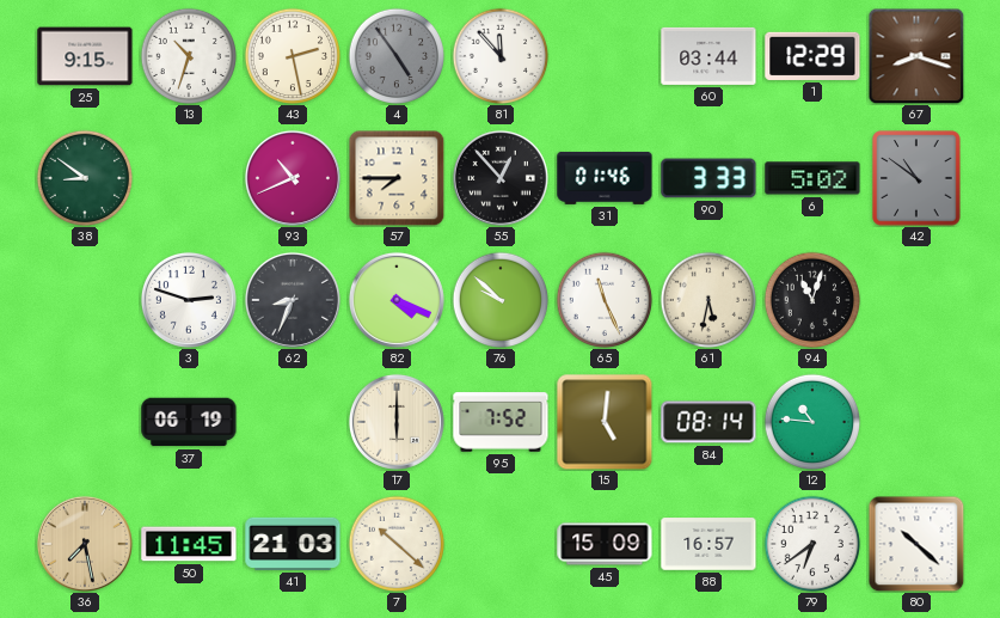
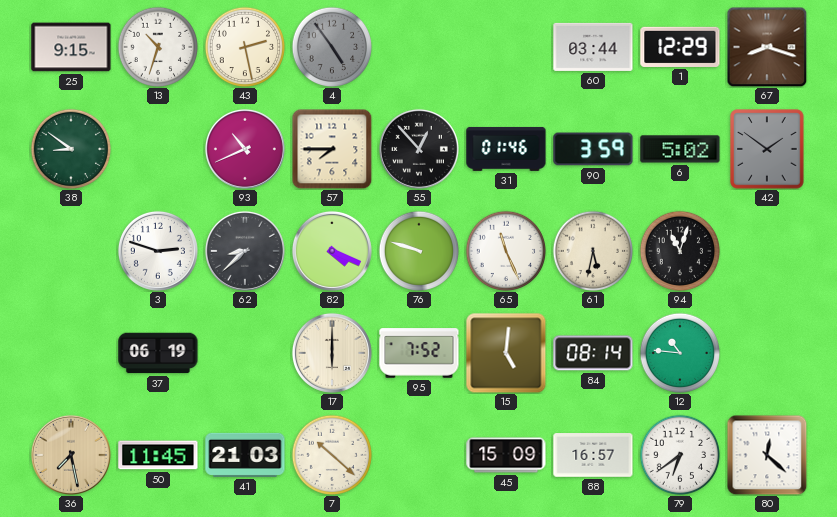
81: 11:53 -> none
90: 3:33 -> 3:59
42: 10:51 -> 1:51
62: 8:34 -> 8:38
76: 9:52 -> 9:48
80: 10:22 -> 12:22
